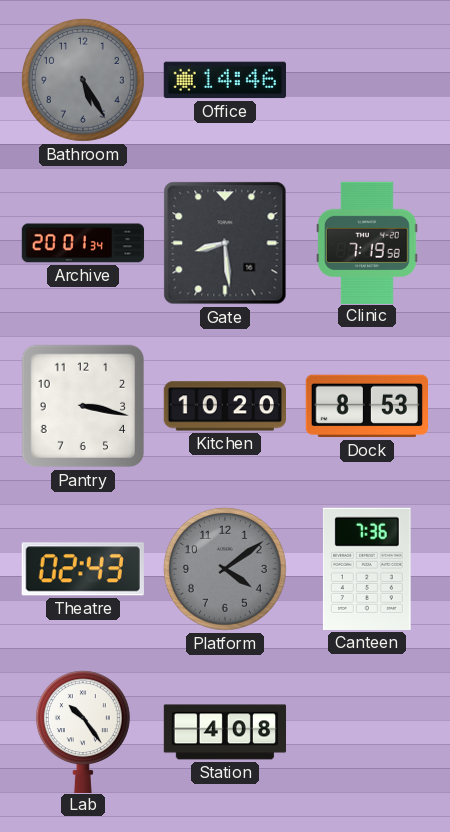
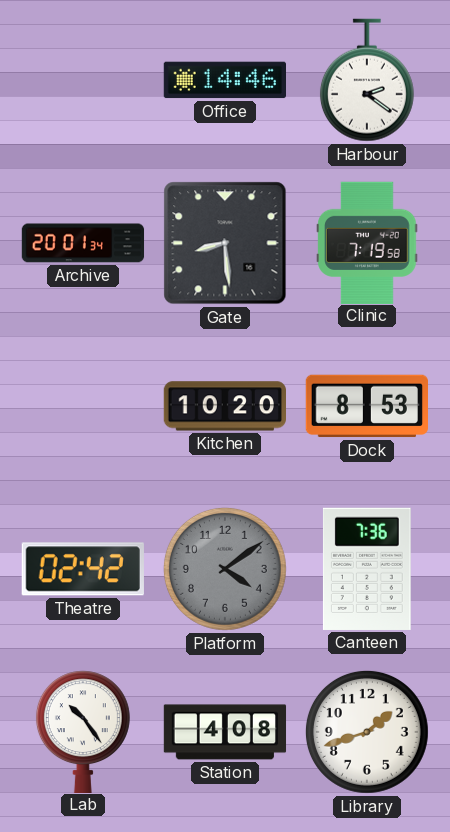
Bathroom: 5:25 -> none
Harbour: none -> 2:21
Pantry: 3:17 -> none
Theatre: 02:43 -> 02:42
Library: none -> 1:42
